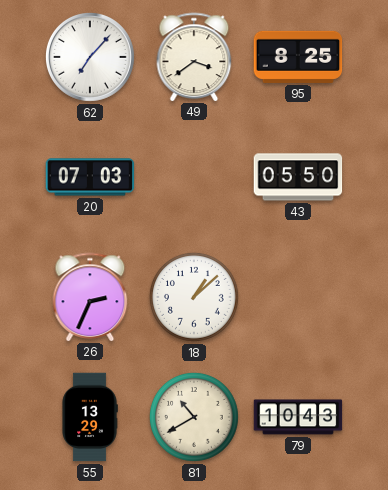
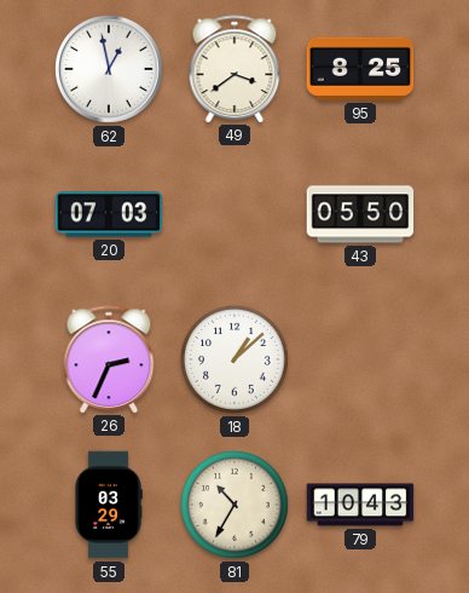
62: 7:07 -> 12:58
55: 13:29 -> 03:29
81: 10:40 -> 10:35
